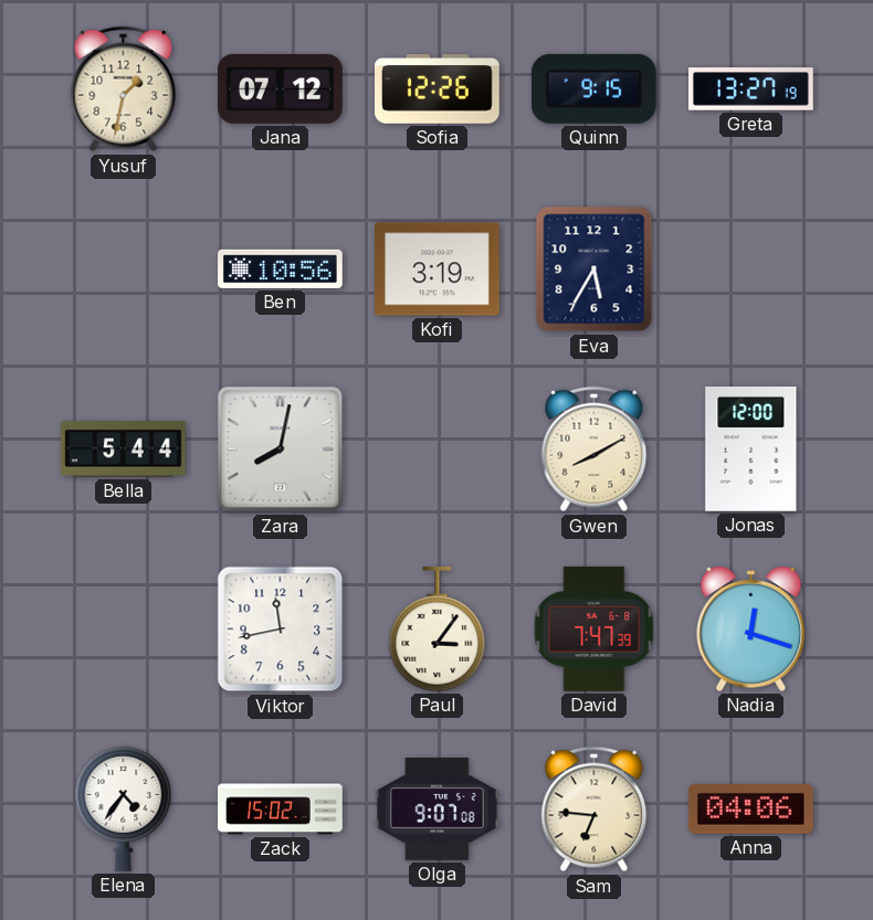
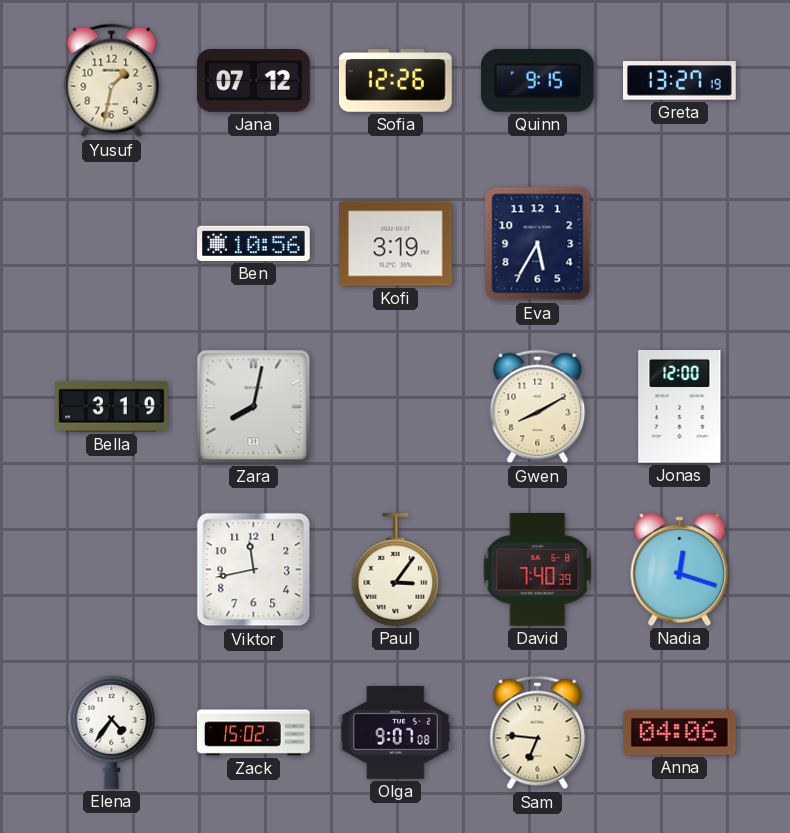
Bella: 5:44 -> 3:19
David: 7:47 -> 7:40
